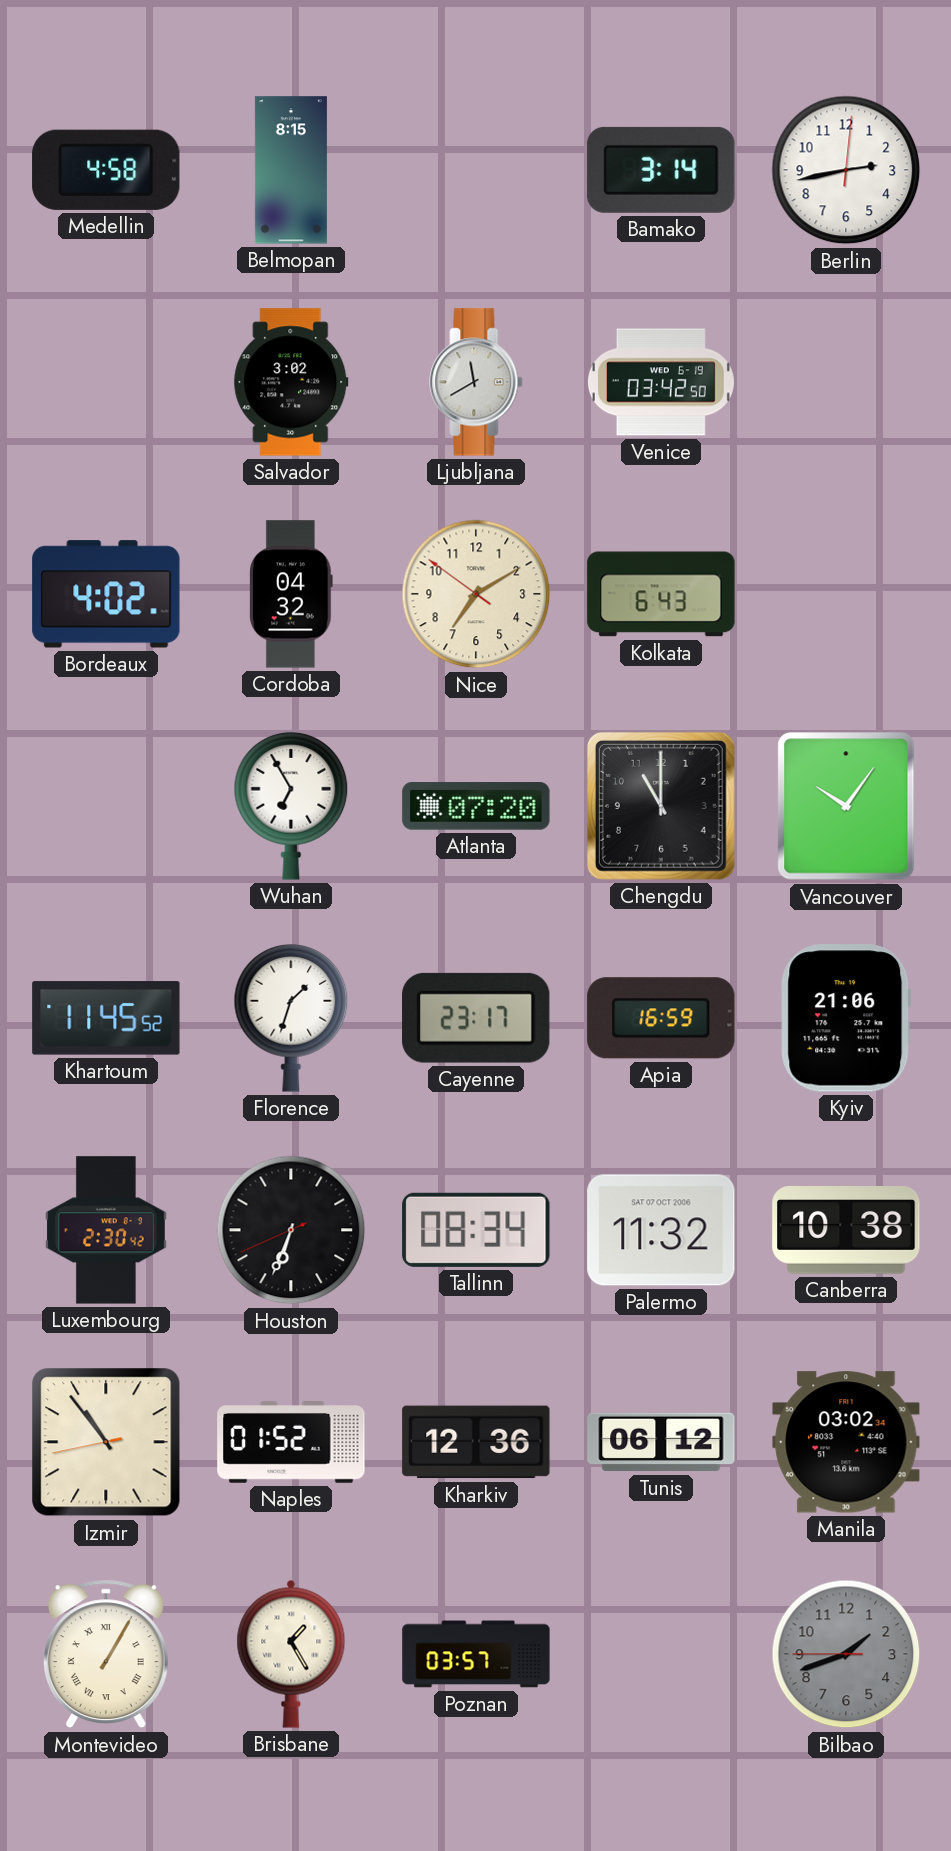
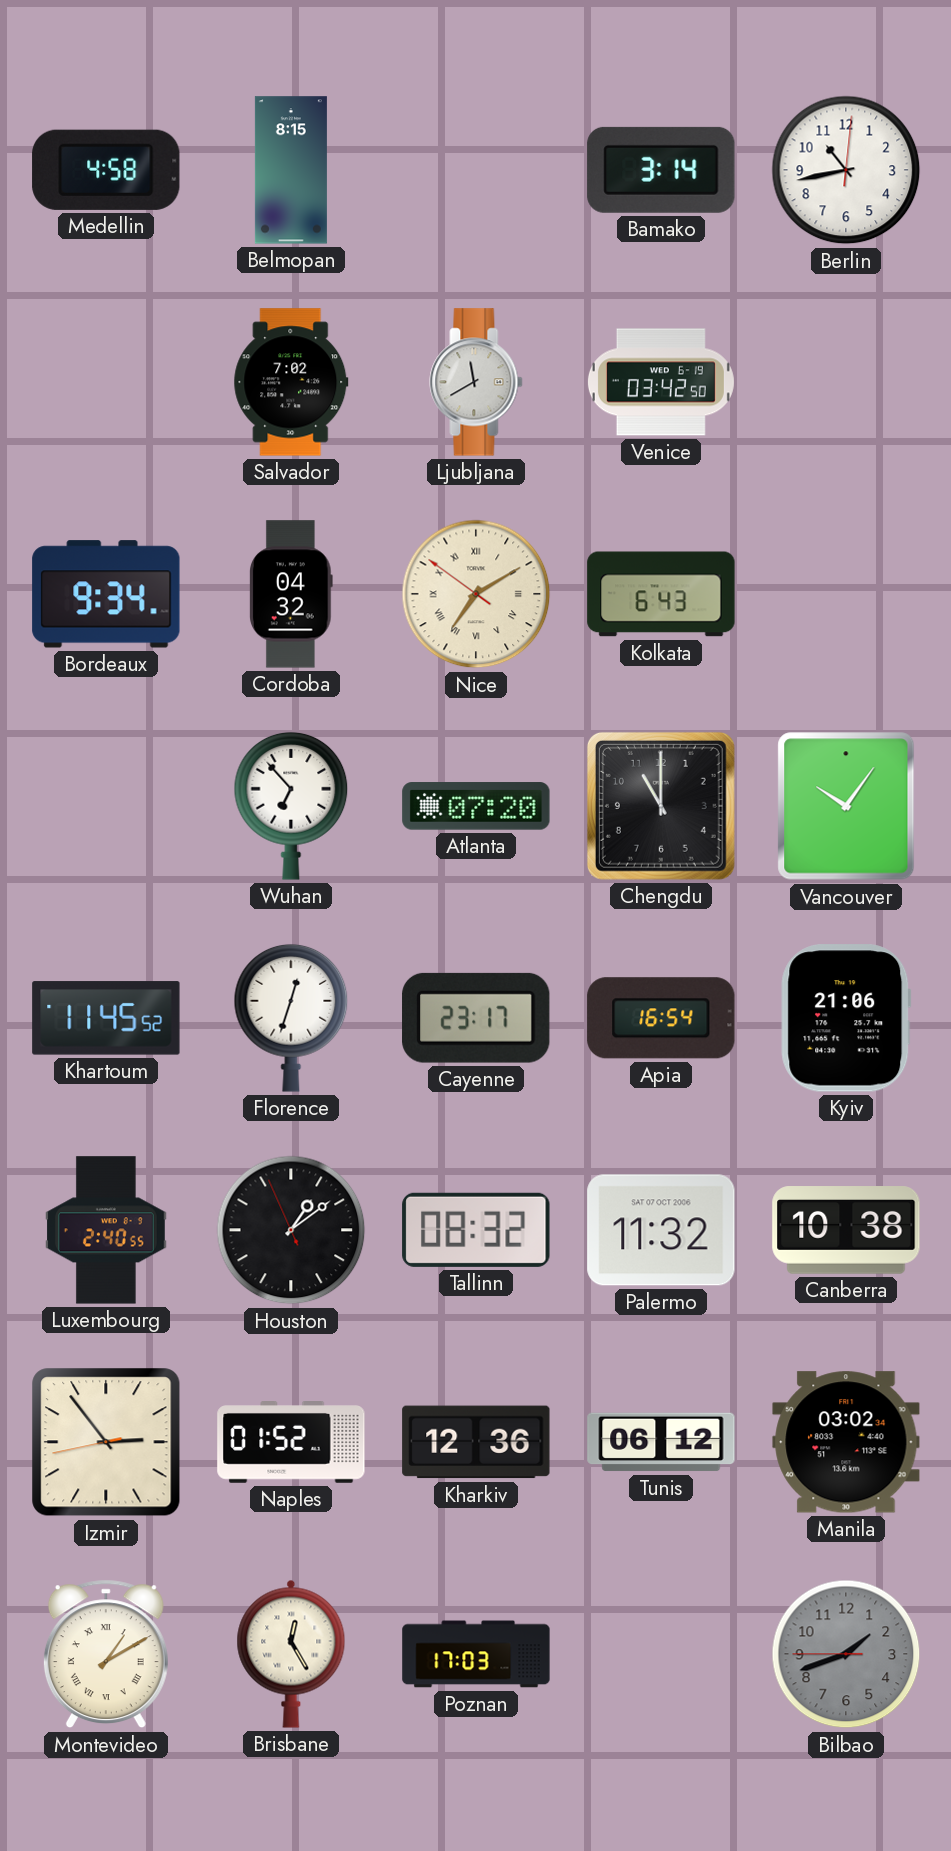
Berlin: 2:43 -> 10:43
Salvador: 3:02 -> 7:02
Bordeaux: 4:02 -> 9:34
Nice numerals: Arabic -> Roman
Wuhan: 6:55 -> 6:53
Florence: 1:33 -> 12:33
Apia: 16:59 -> 16:54
Luxembourg: 2:30 -> 2:40
Houston: 6:33 -> 1:08
Tallinn: 08:34 -> 08:32
Izmir: 10:53 -> 2:53
Montevideo: 1:05 -> 1:10
Brisbane: 1:25 -> 12:25
Poznan: 03:57 -> 17:03
